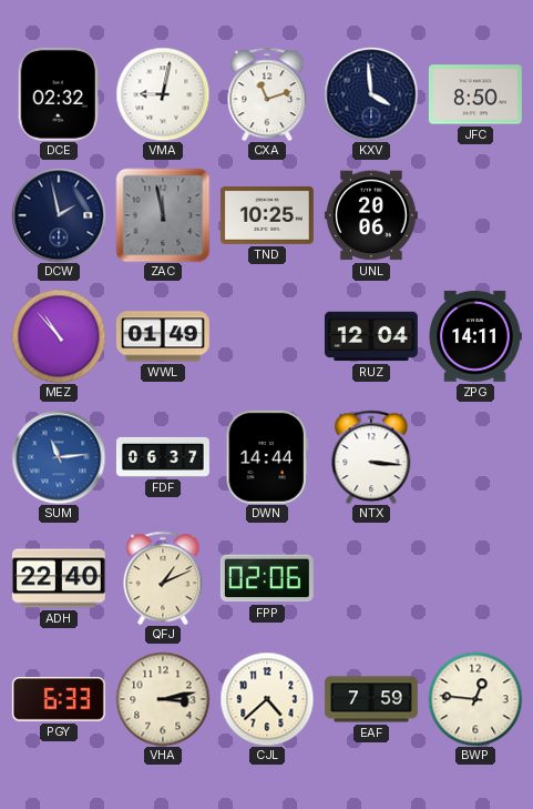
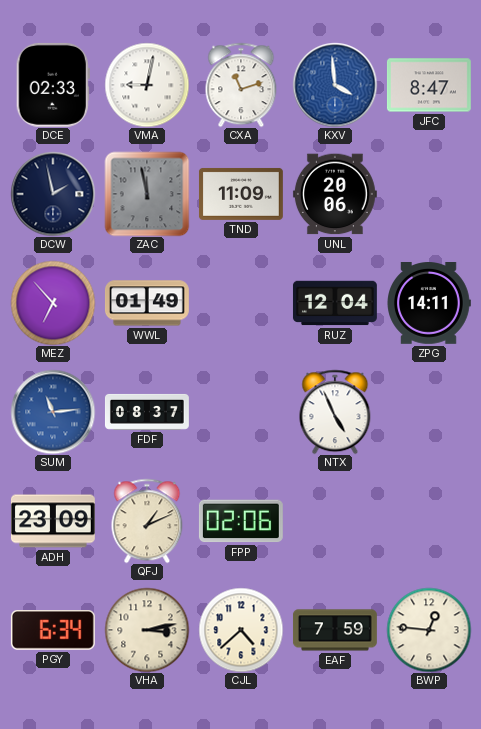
DCE: 02:32 -> 02:33
KXV dial: navy -> blue
JFC: 8:50 -> 8:47
TND: 10:25 -> 11:09
MEZ: 10:53 -> 6:53
FDF: 06:37 -> 08:37
DWN: 14:44 -> none
NTX: 3:16 -> 4:56
ADH: 22:40 -> 23:09
PGY: 6:33 -> 6:34
